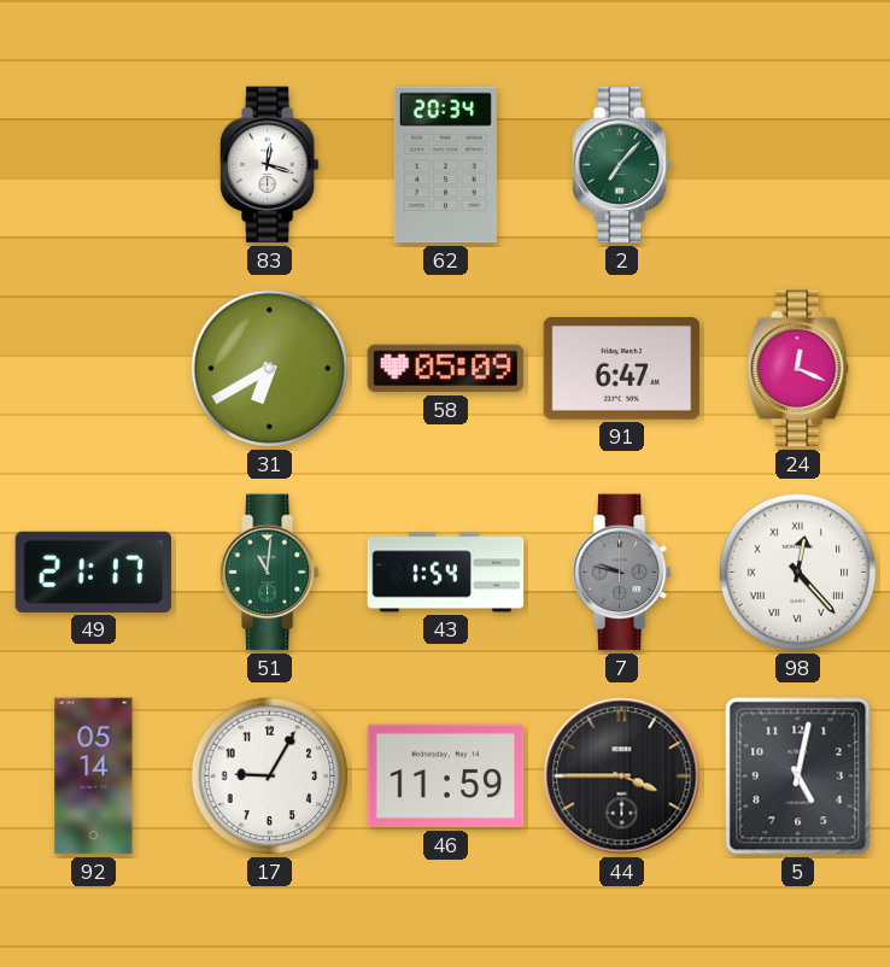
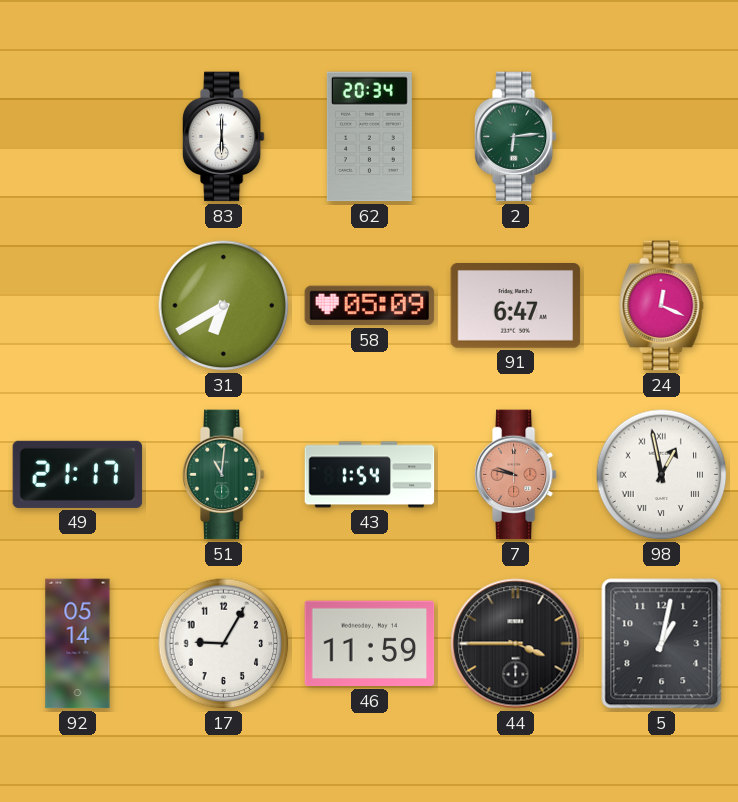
83: 12:18 -> 6:00
2: 7:07 -> 6:14
7 dial: grey -> salmon
98: 12:23 -> 12:58
5: 5:02 -> 1:02
